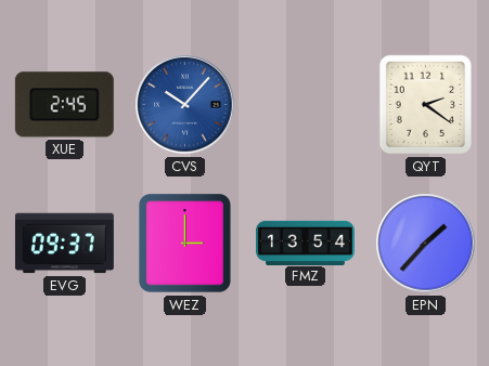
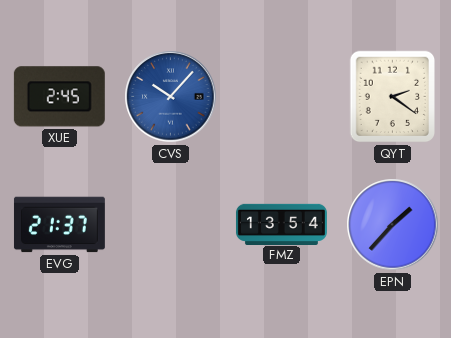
EVG: 09:37 -> 21:37
WEZ: 3:00 -> none
